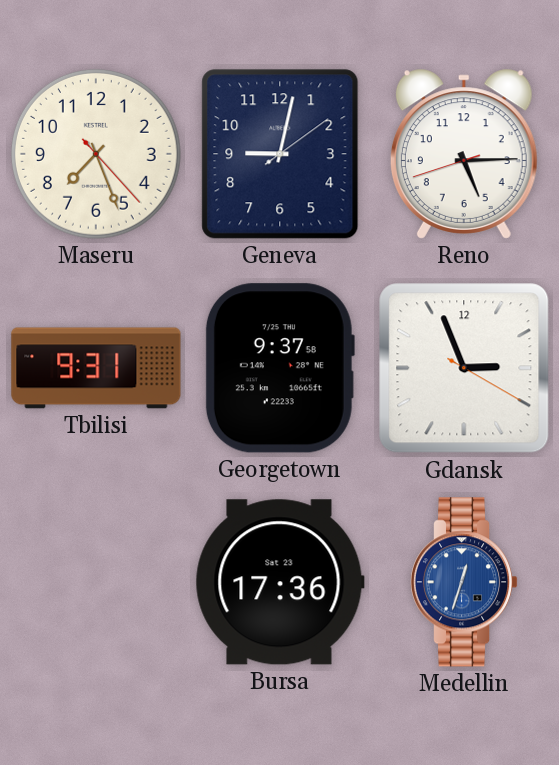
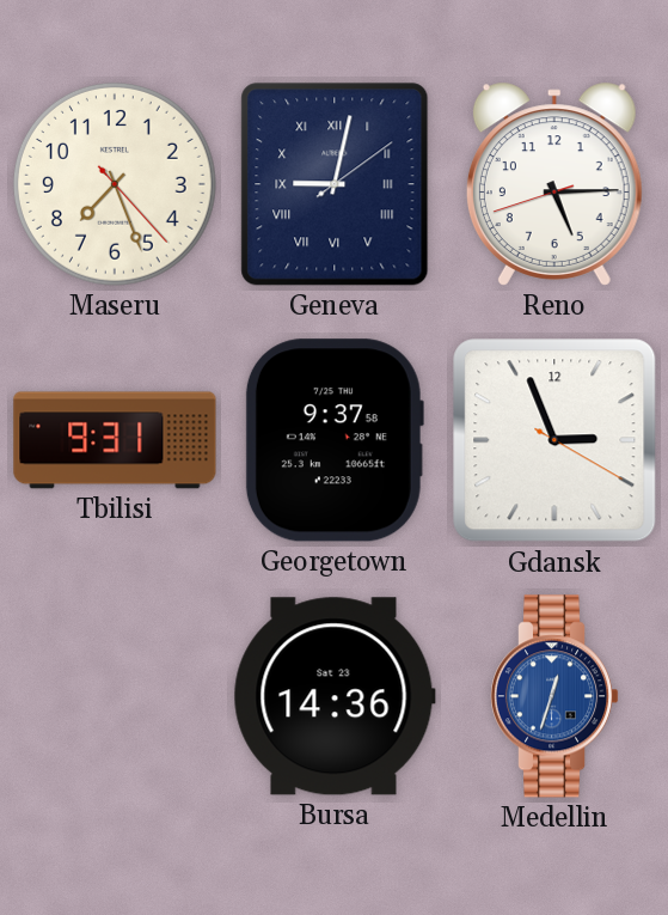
Geneva numerals: Arabic -> Roman
Bursa: 17:36 -> 14:36
